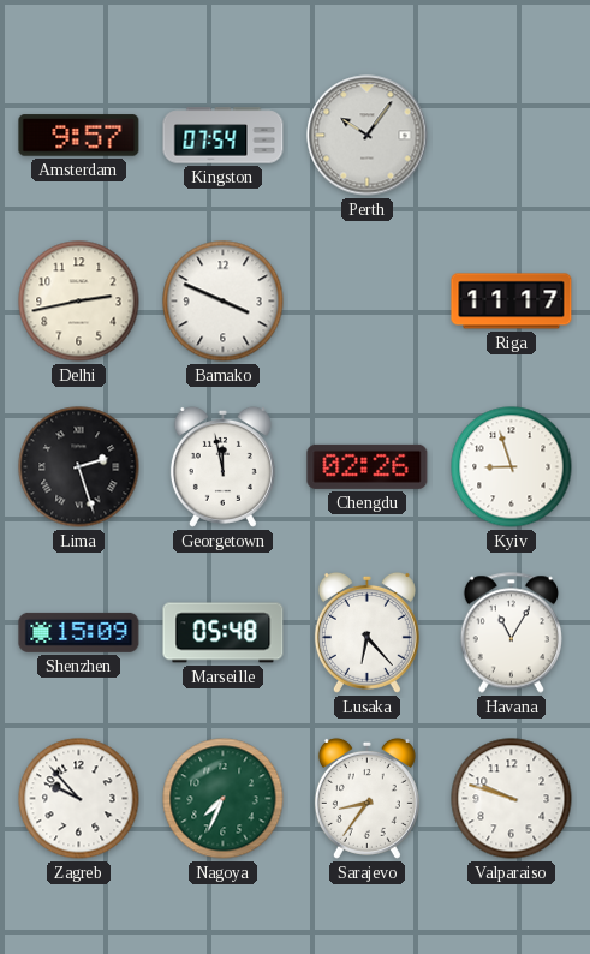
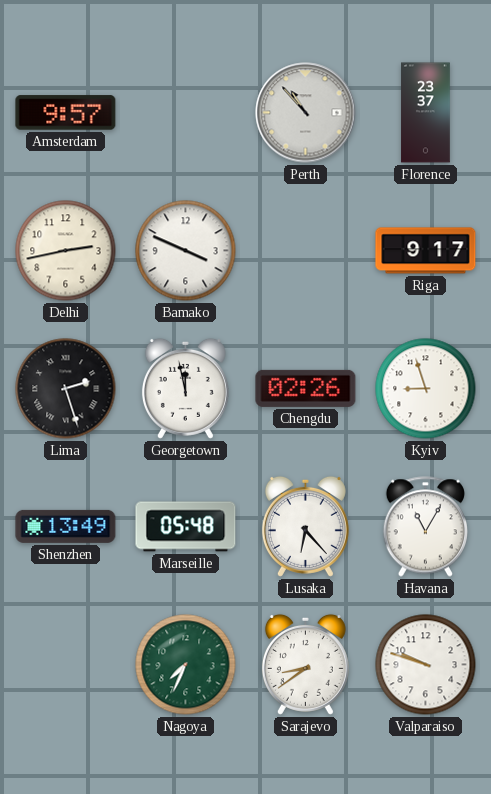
Kingston: 07:54 -> none
Perth: 10:06 -> 10:53
Florence: none -> 23:37
Riga: 11:17 -> 9:17
Shenzhen: 15:09 -> 13:49
Zagreb: 9:53 -> none
Sarajevo: 8:36 -> 8:39
